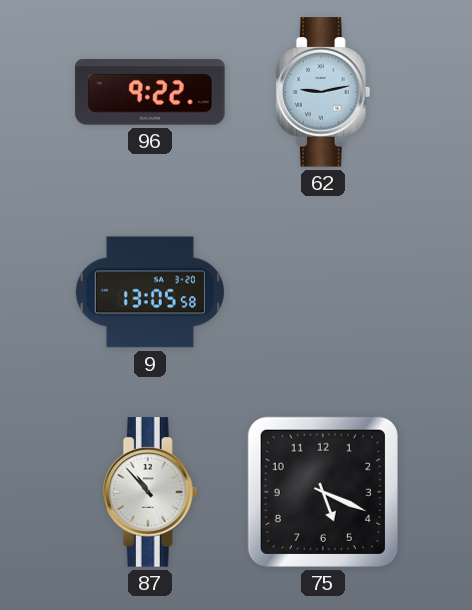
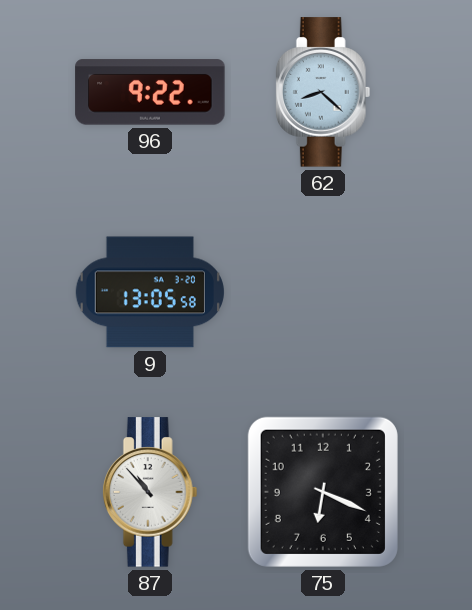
62: 9:13 -> 8:22
75: 5:19 -> 6:19
